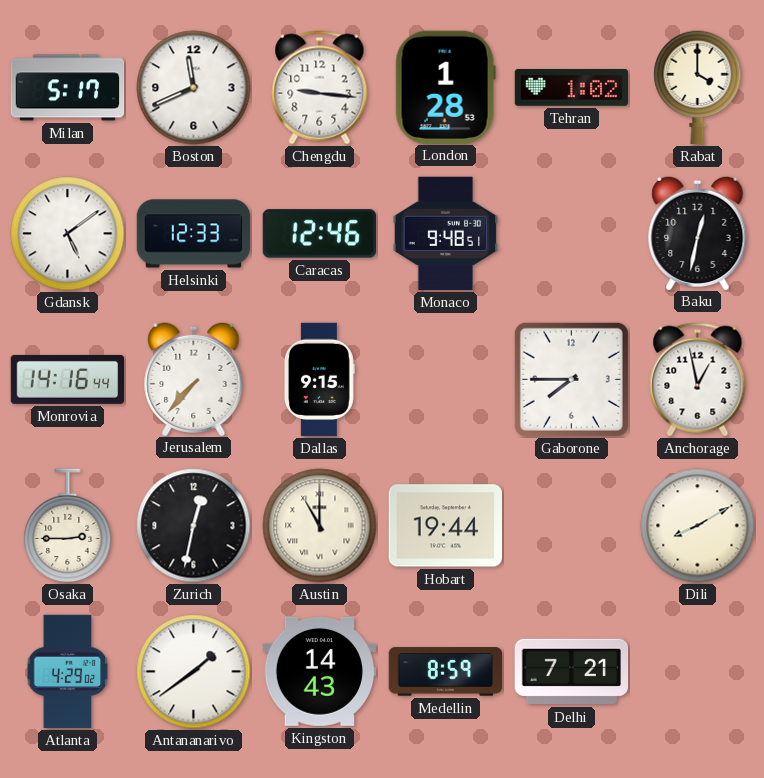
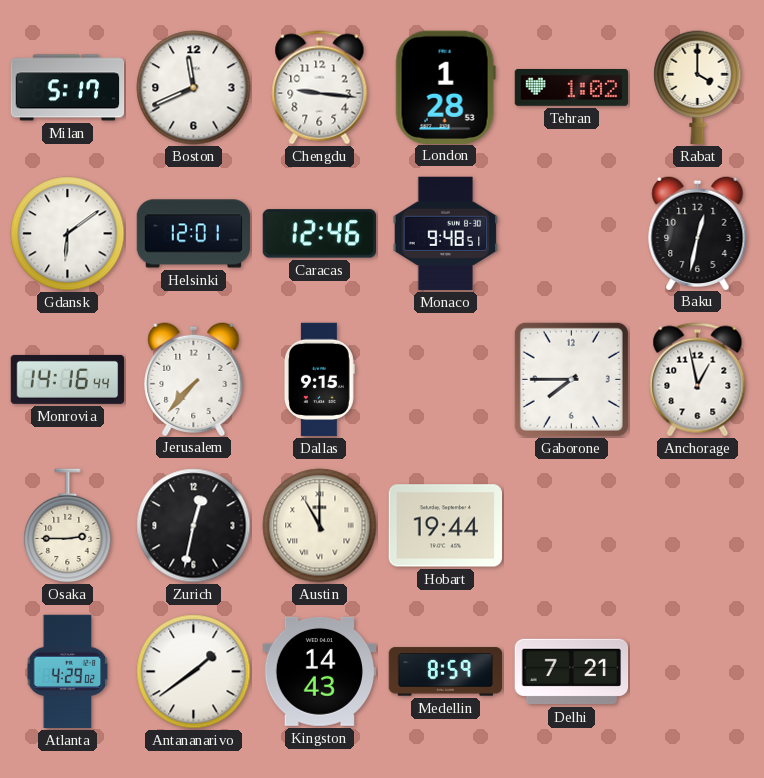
Gdansk: 5:09 -> 6:09
Helsinki: 12:33 -> 12:01
Dili: 8:10 -> none
